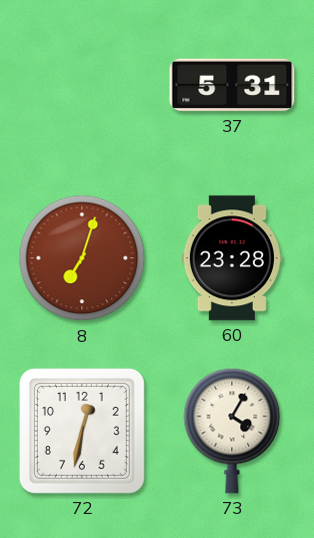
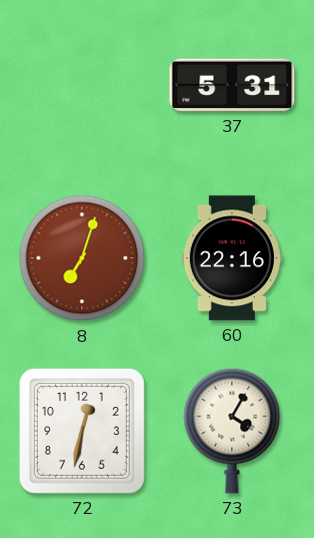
60: 23:28 -> 22:16
